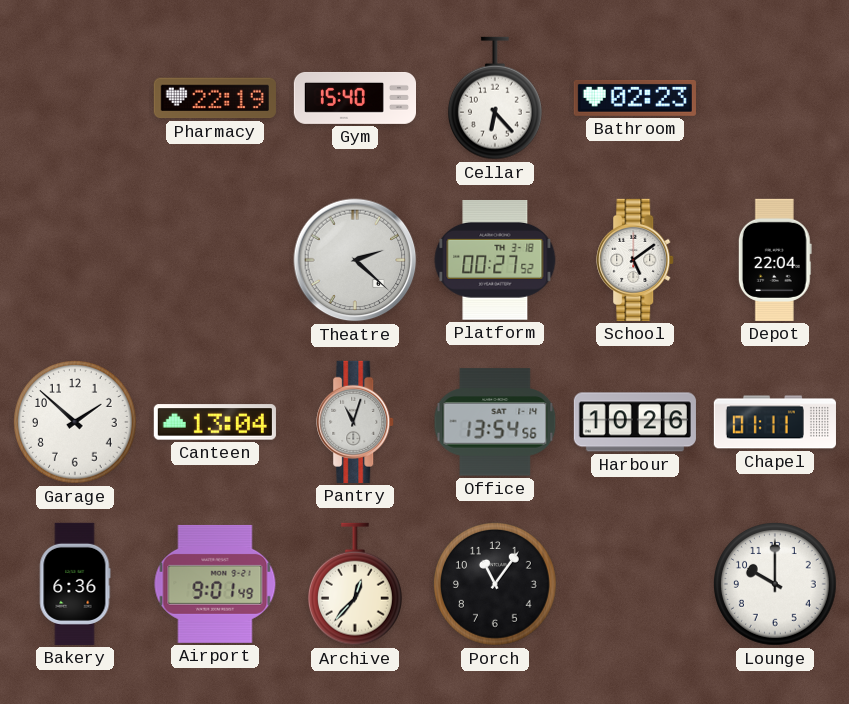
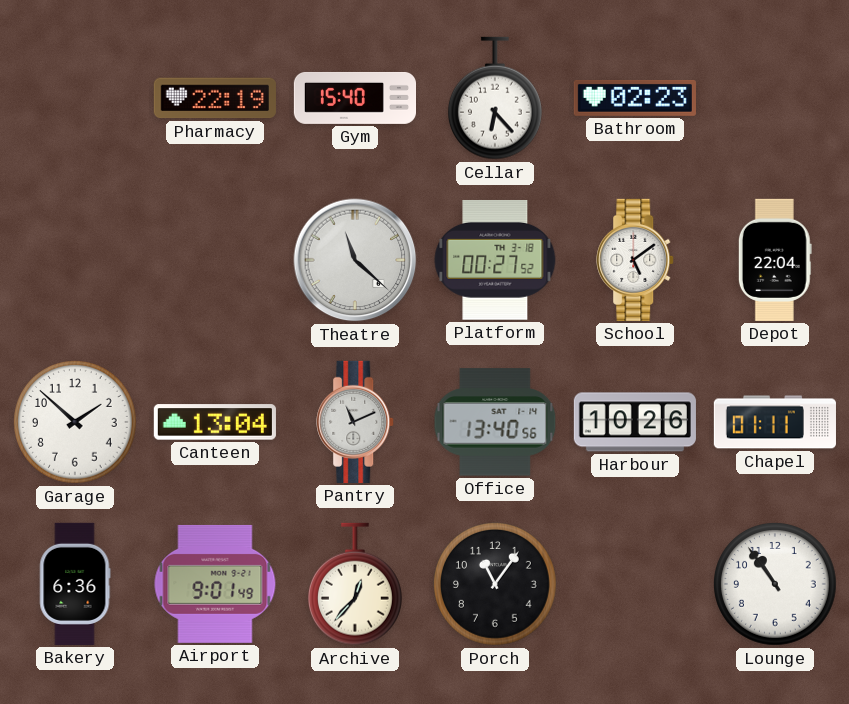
Theatre: 2:22 -> 11:22
Pantry: 11:03 -> 11:11
Office: 13:54 -> 13:40
Lounge: 10:00 -> 10:54
